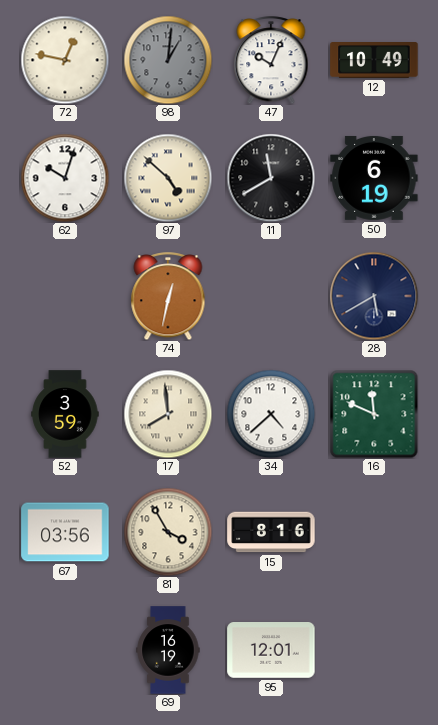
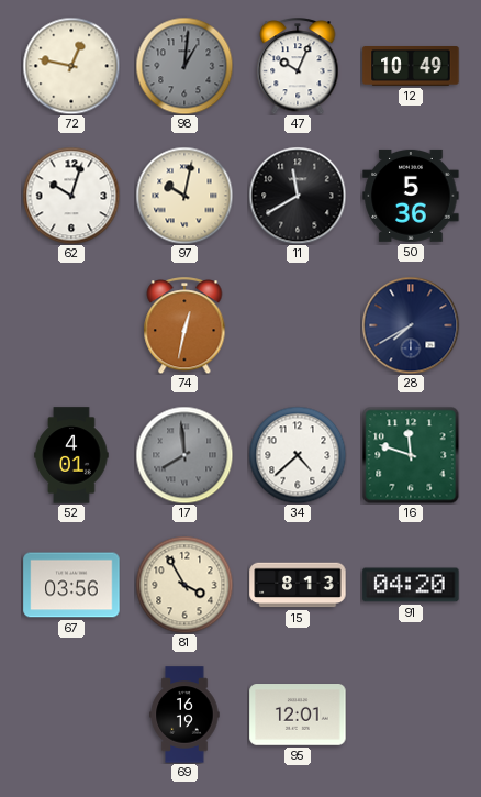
97: 4:52 -> 10:02
50: 6:19 -> 5:36
28: 5:40 -> 7:40
52: 3:59 -> 4:01
17 dial: cream -> grey
16: 11:49 -> 11:48
15: 8:16 -> 8:13
91: none -> 04:20
